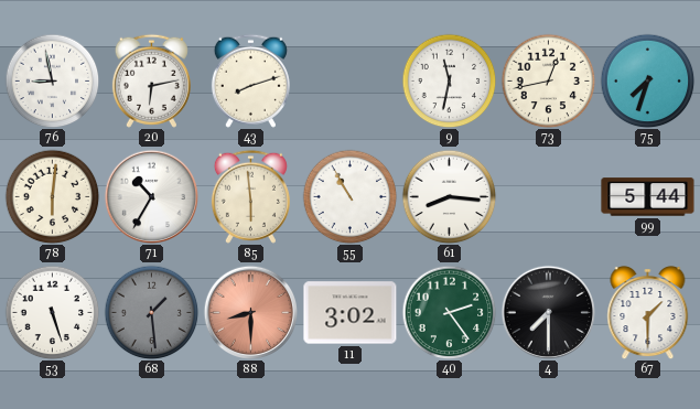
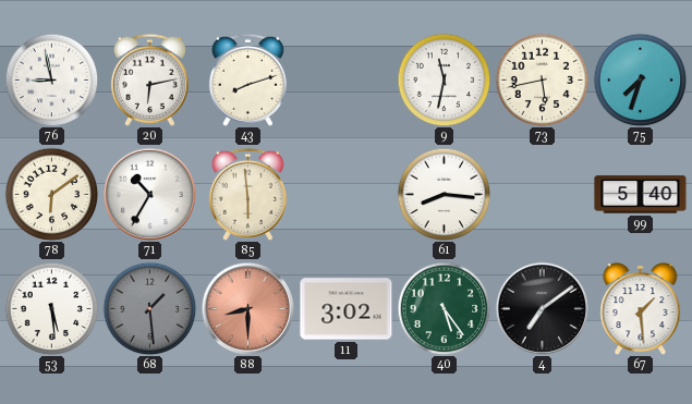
73: 12:43 -> 5:43
78: 6:01 -> 6:09
55: 10:55 -> none
99: 5:44 -> 5:40
53: 5:27 -> 5:29
40: 2:24 -> 5:24
4: 7:30 -> 7:09
67: 1:30 -> 1:29
